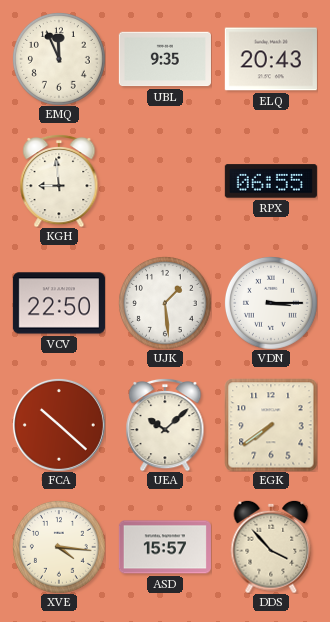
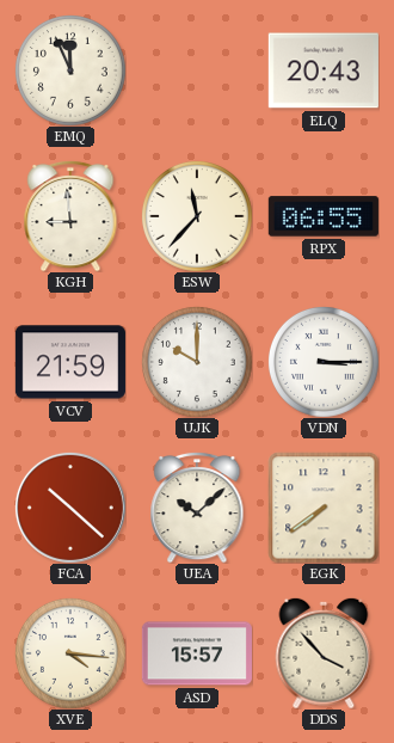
UBL: 9:35 -> none
ESW: none -> 11:37
VCV: 22:50 -> 21:59
UJK: 1:29 -> 10:00
